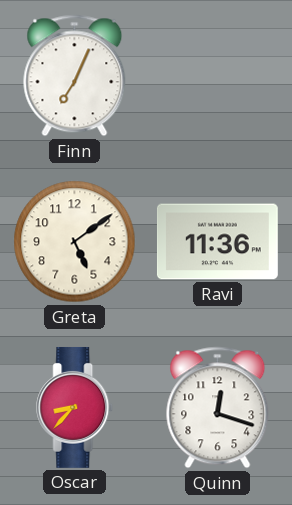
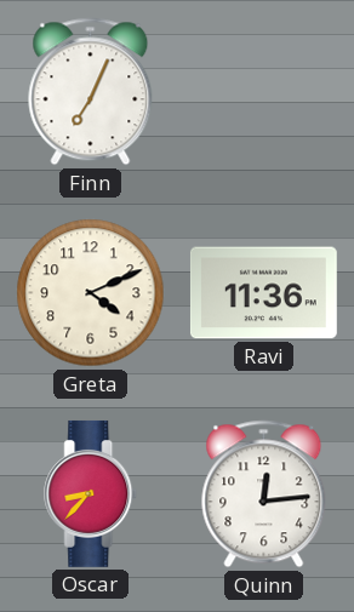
Greta: 5:09 -> 4:11
Quinn: 12:18 -> 12:14
